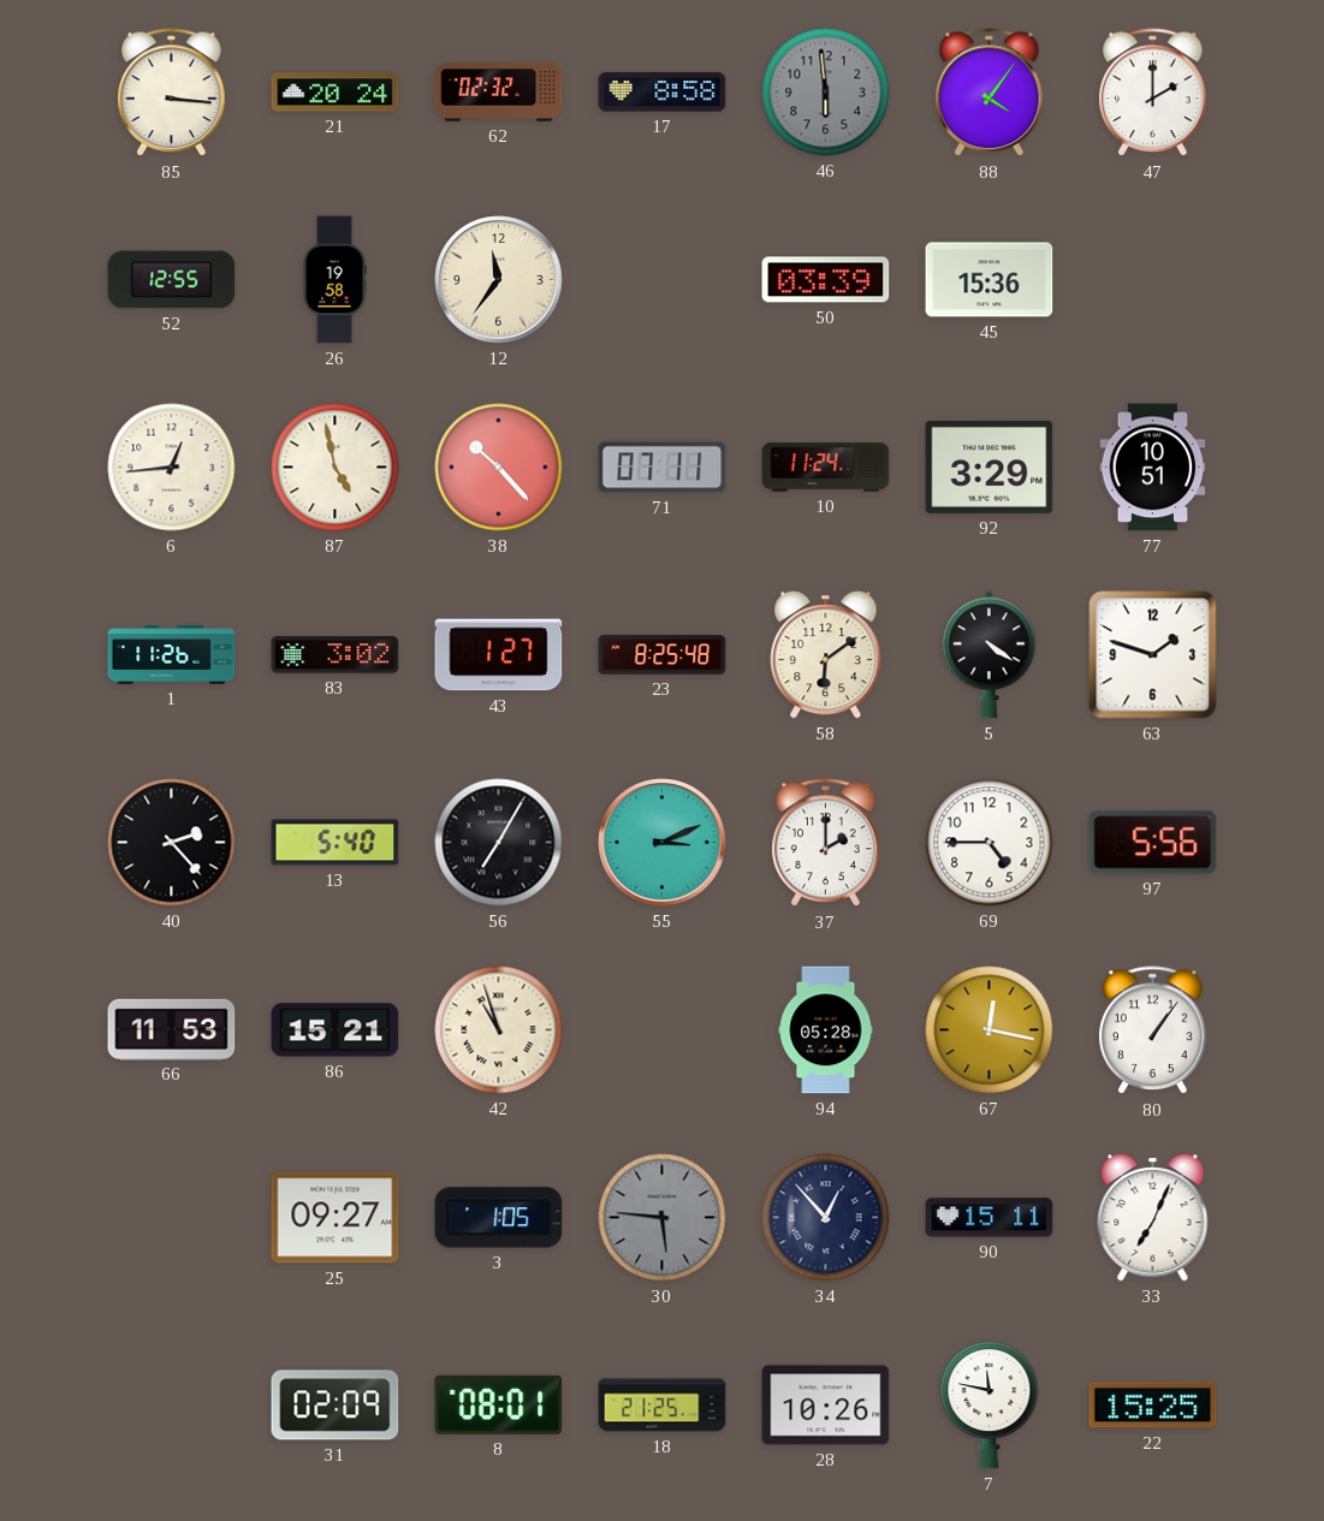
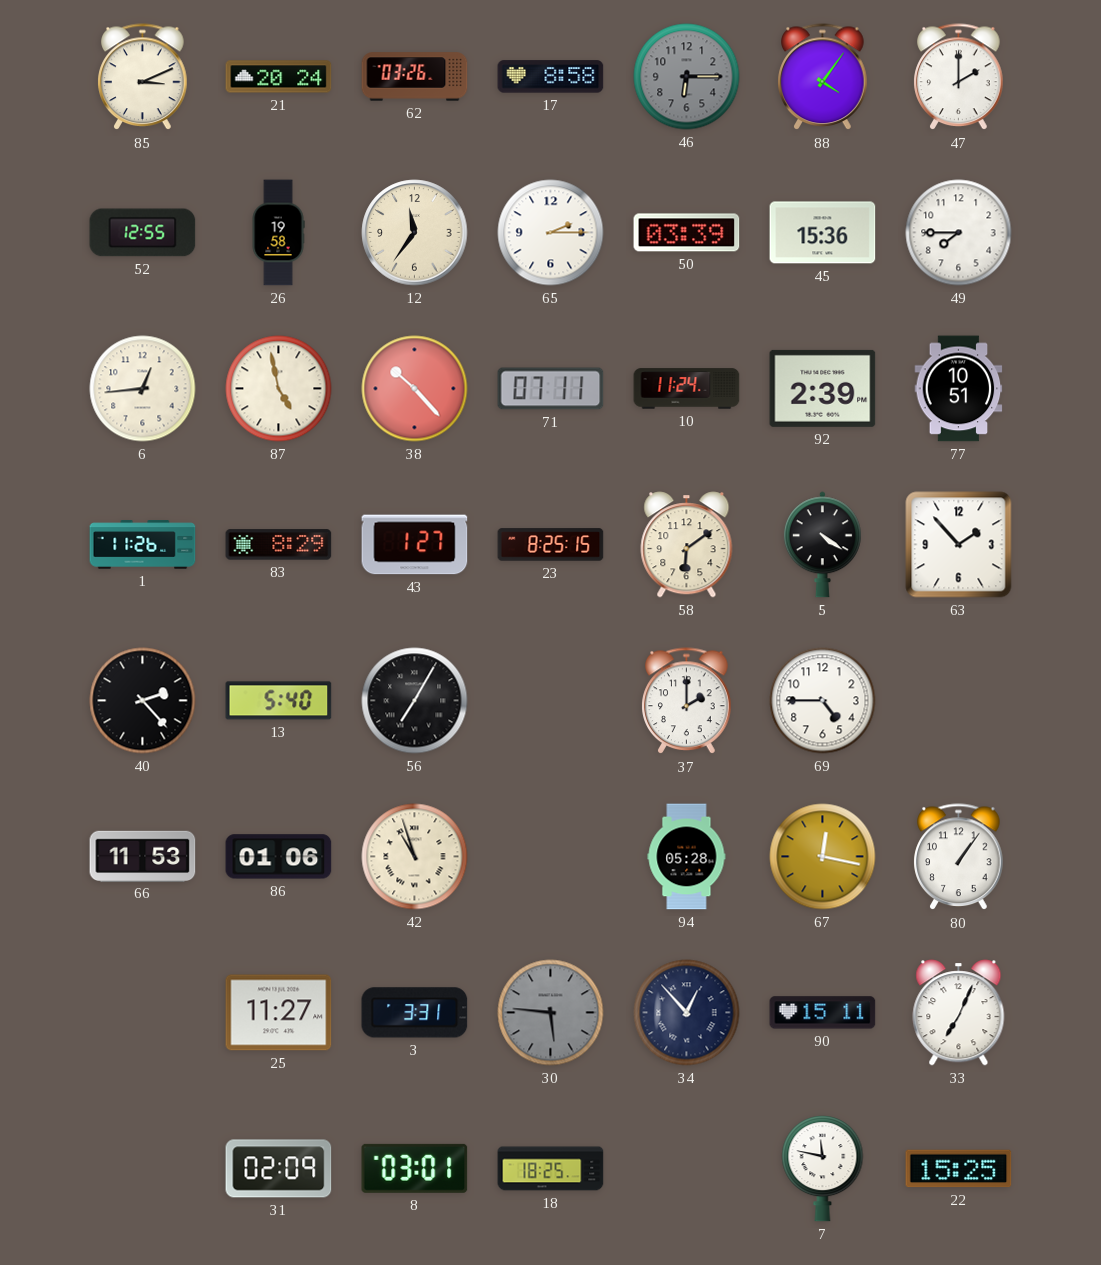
85: 3:16 -> 3:11
62: 02:32 -> 03:26
46: 5:59 -> 6:15
65: none -> 2:15
49: none -> 7:45
92: 3:29 -> 2:39
83: 3:02 -> 8:29
23: 8:25:48 -> 8:25:15
63: 1:48 -> 1:53
55: 3:11 -> none
97: 5:56 -> none
86: 15:21 -> 01:06
25: 09:27 -> 11:27
3: 1:05 -> 3:31
8: 08:01 -> 03:01
18: 21:25 -> 18:25
28: 10:26 -> none
